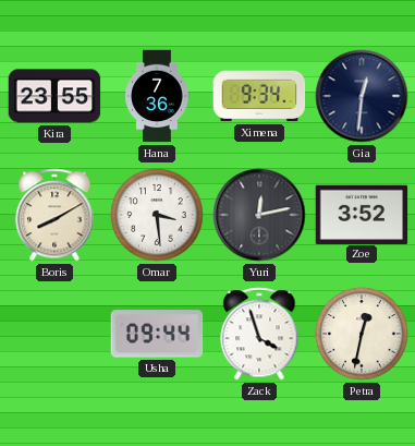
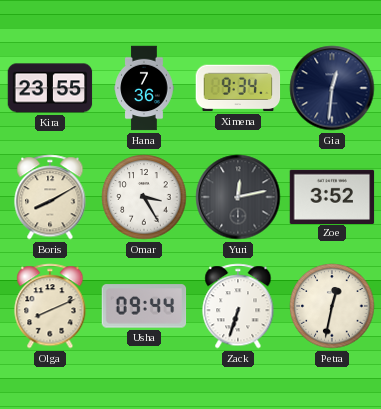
Omar: 3:29 -> 3:25
Olga: none -> 8:11
Zack: 3:57 -> 6:33
